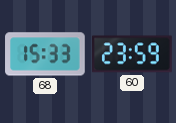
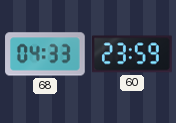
68: 15:33 -> 04:33
